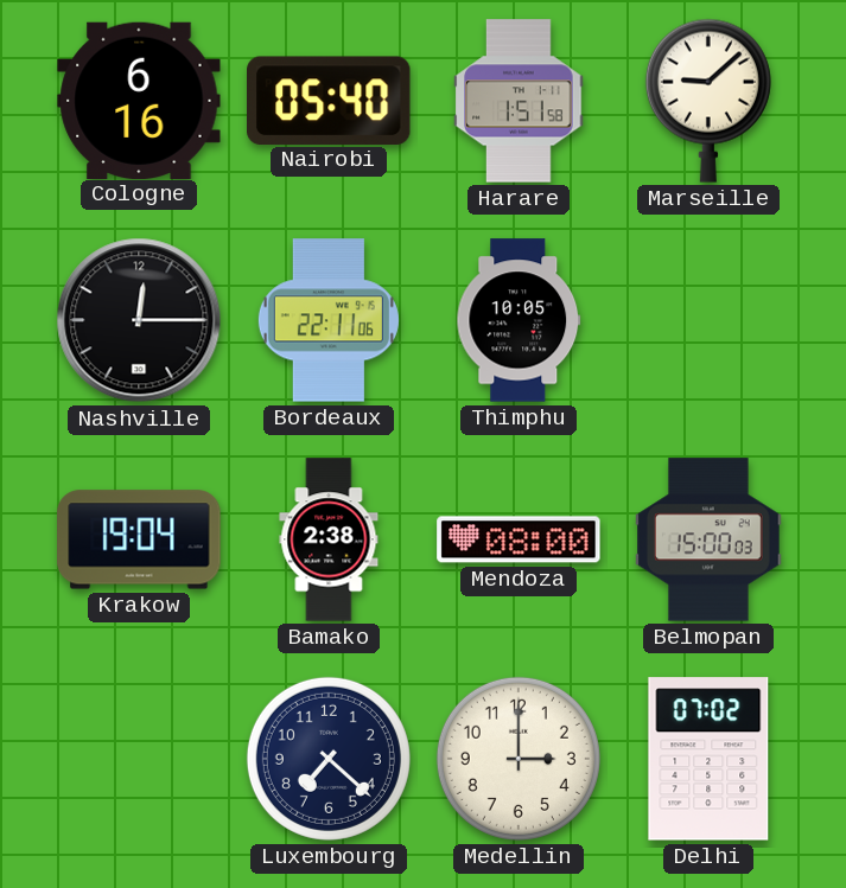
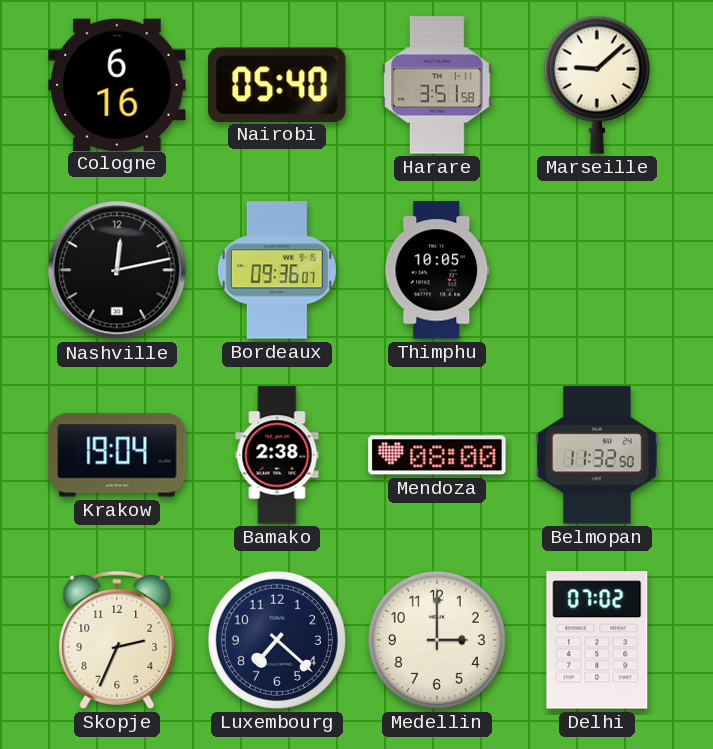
Harare: 1:51 -> 3:51
Nashville: 12:15 -> 12:13
Bordeaux: 22:11 -> 09:36
Belmopan: 15:00 -> 11:32
Skopje: none -> 2:34
